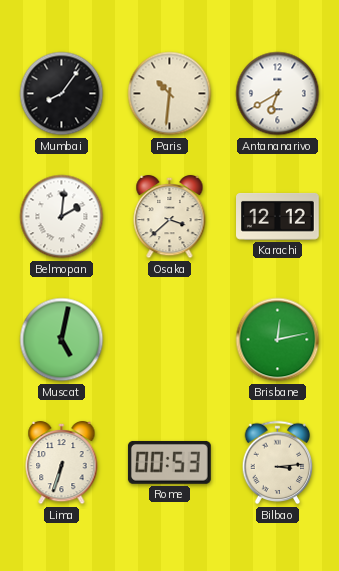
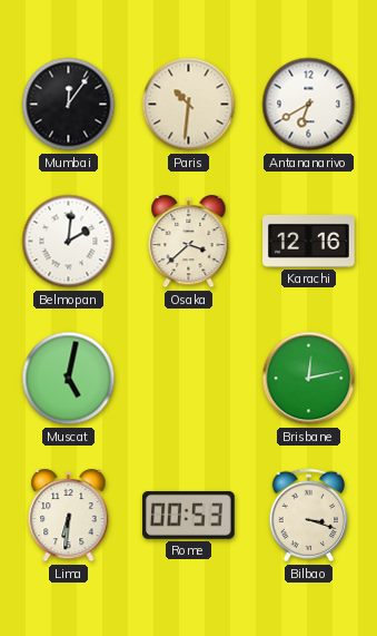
Mumbai: 8:06 -> 12:06
Karachi: 12:12 -> 12:16
Lima: 6:33 -> 6:31
Bilbao: 3:14 -> 3:18
